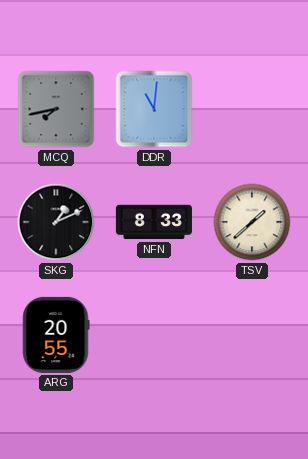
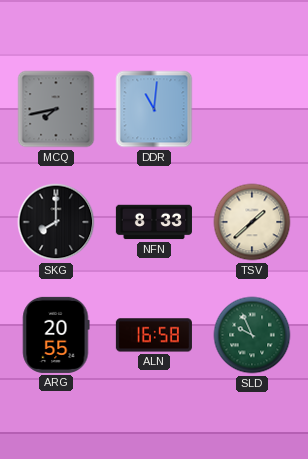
SKG: 1:11 -> 8:00
ALN: none -> 16:58
SLD: none -> 9:56
